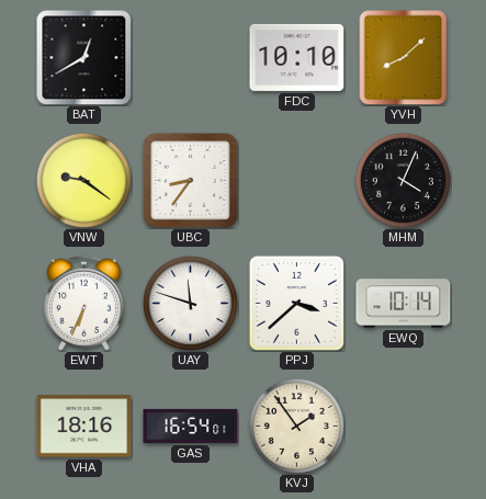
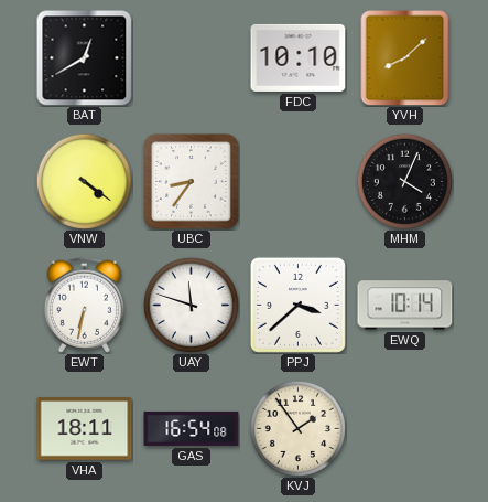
VNW: 9:21 -> 4:21
EWT: 6:34 -> 6:32
VHA: 18:16 -> 18:11
GAS: 16:54:01 -> 16:54:08
